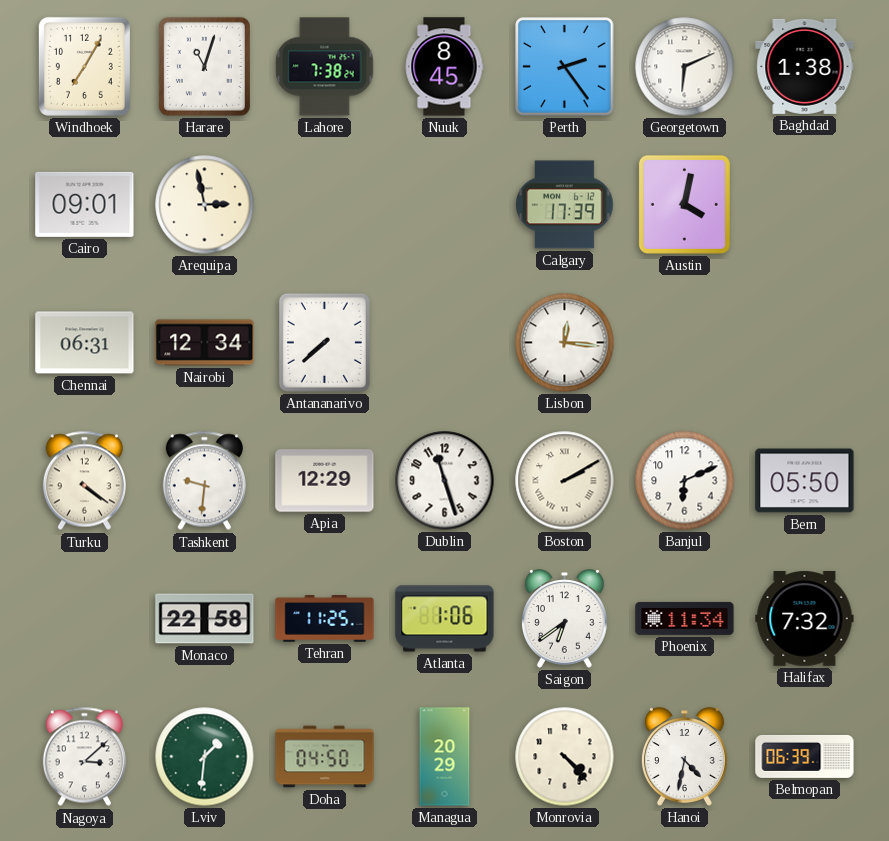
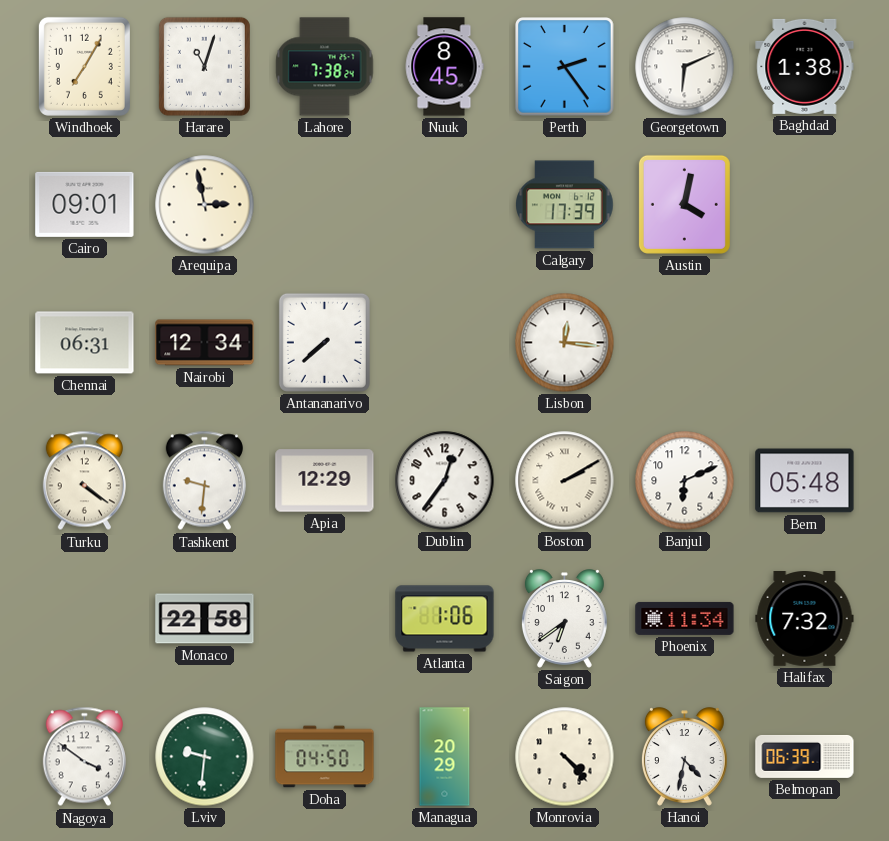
Dublin: 11:27 -> 12:36
Bern: 05:50 -> 05:48
Tehran: 11:25 -> none
Nagoya: 3:08 -> 3:51
Lviv: 1:31 -> 9:31
